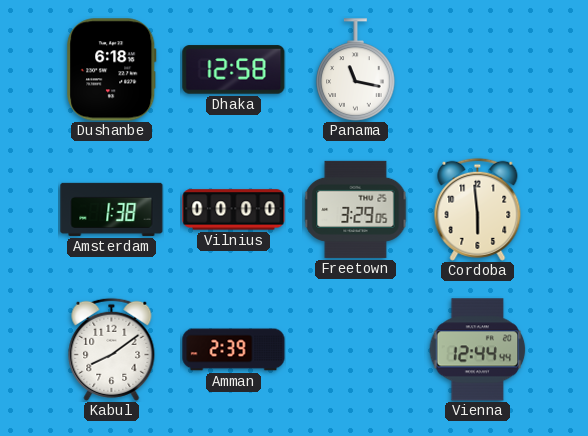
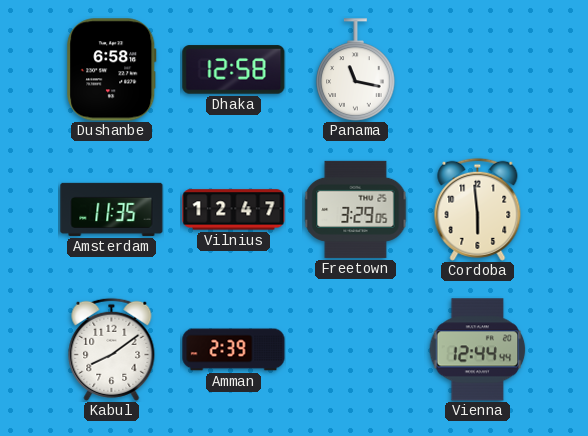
Dushanbe: 6:18 -> 6:58
Amsterdam: 1:38 -> 11:35
Vilnius: 00:00 -> 12:47
